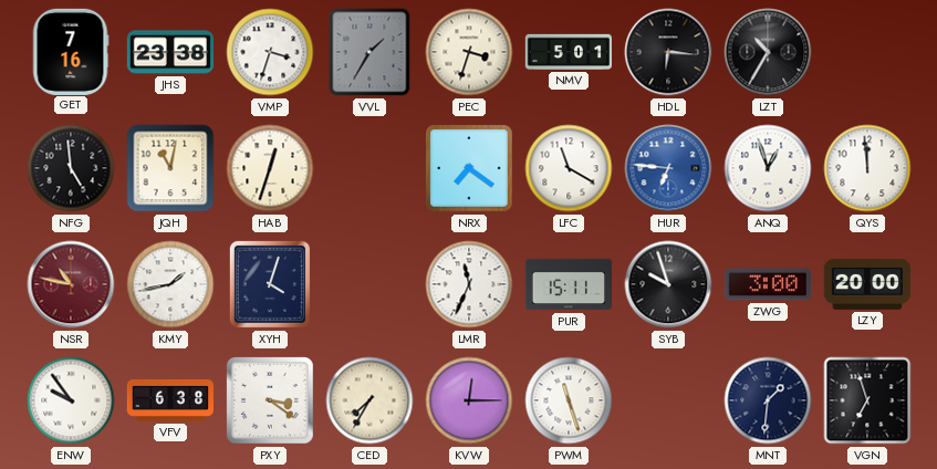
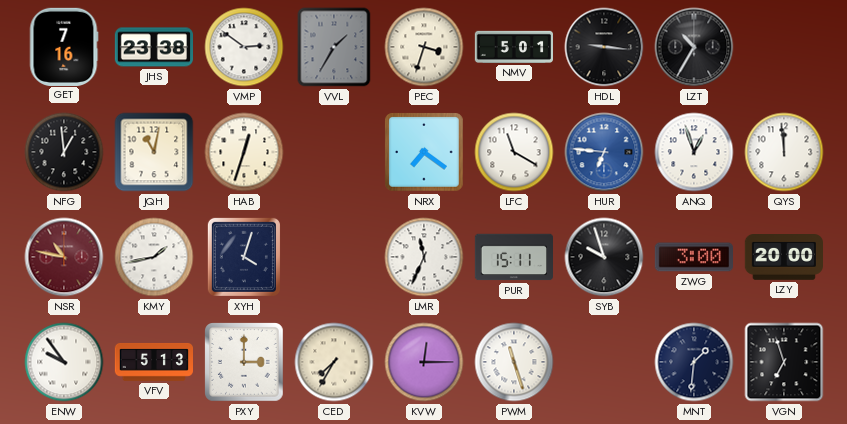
VMP: 3:33 -> 2:51
HDL: 6:16 -> 9:16
NFG: 4:59 -> 12:59
VFV: 6:38 -> 5:13
PXY: 3:21 -> 3:00
